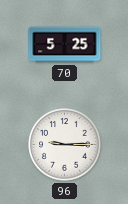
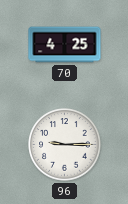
70: 5:25 -> 4:25
